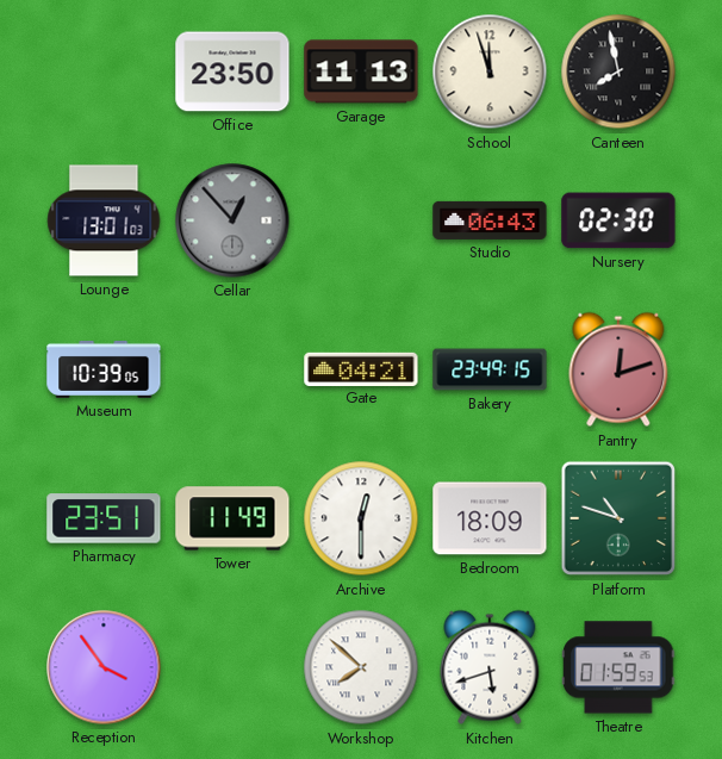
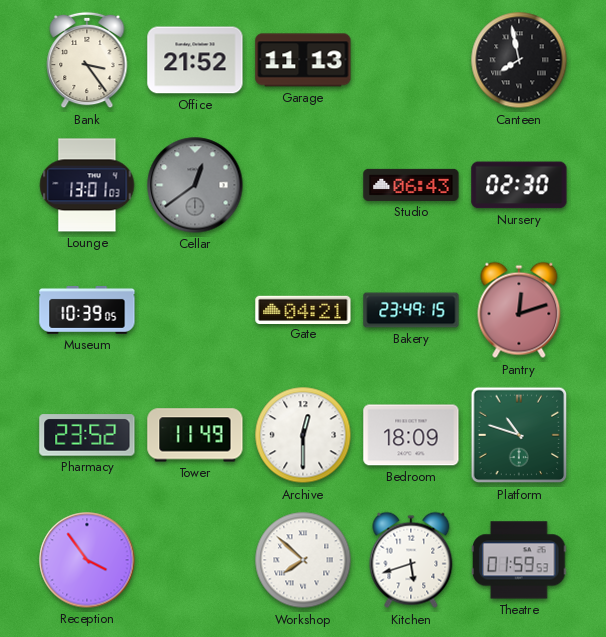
Bank: none -> 3:24
Office: 23:50 -> 21:52
School: 11:57 -> none
Cellar: 12:53 -> 12:39
Pharmacy: 23:51 -> 23:52
